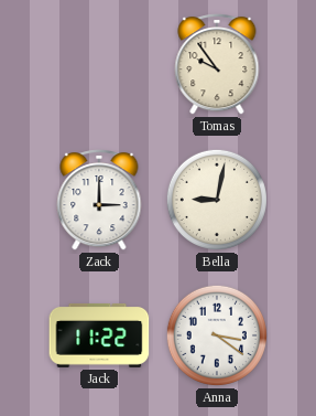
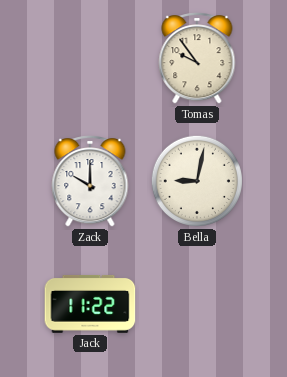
Zack: 3:00 -> 10:00
Anna: 3:21 -> none
